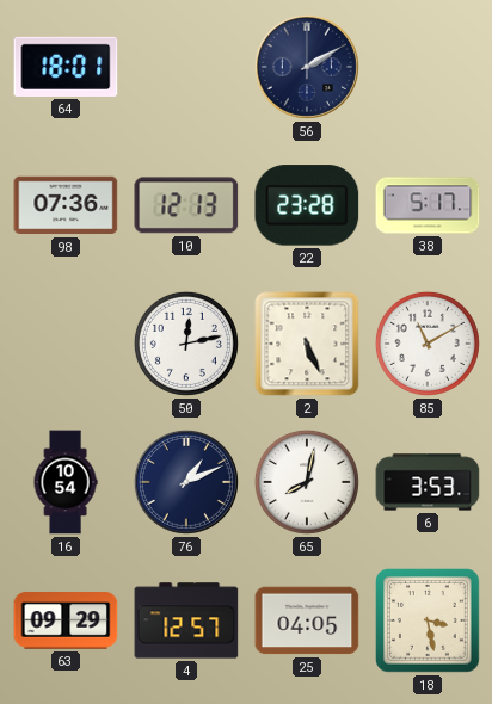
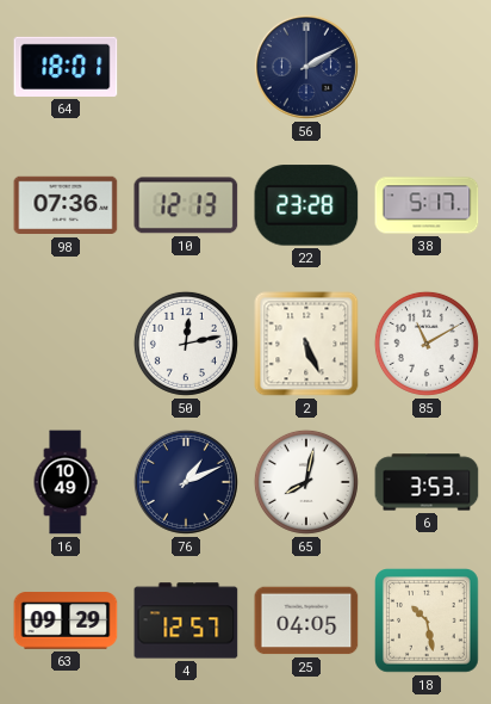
16: 10:54 -> 10:49
18: 3:28 -> 10:28
